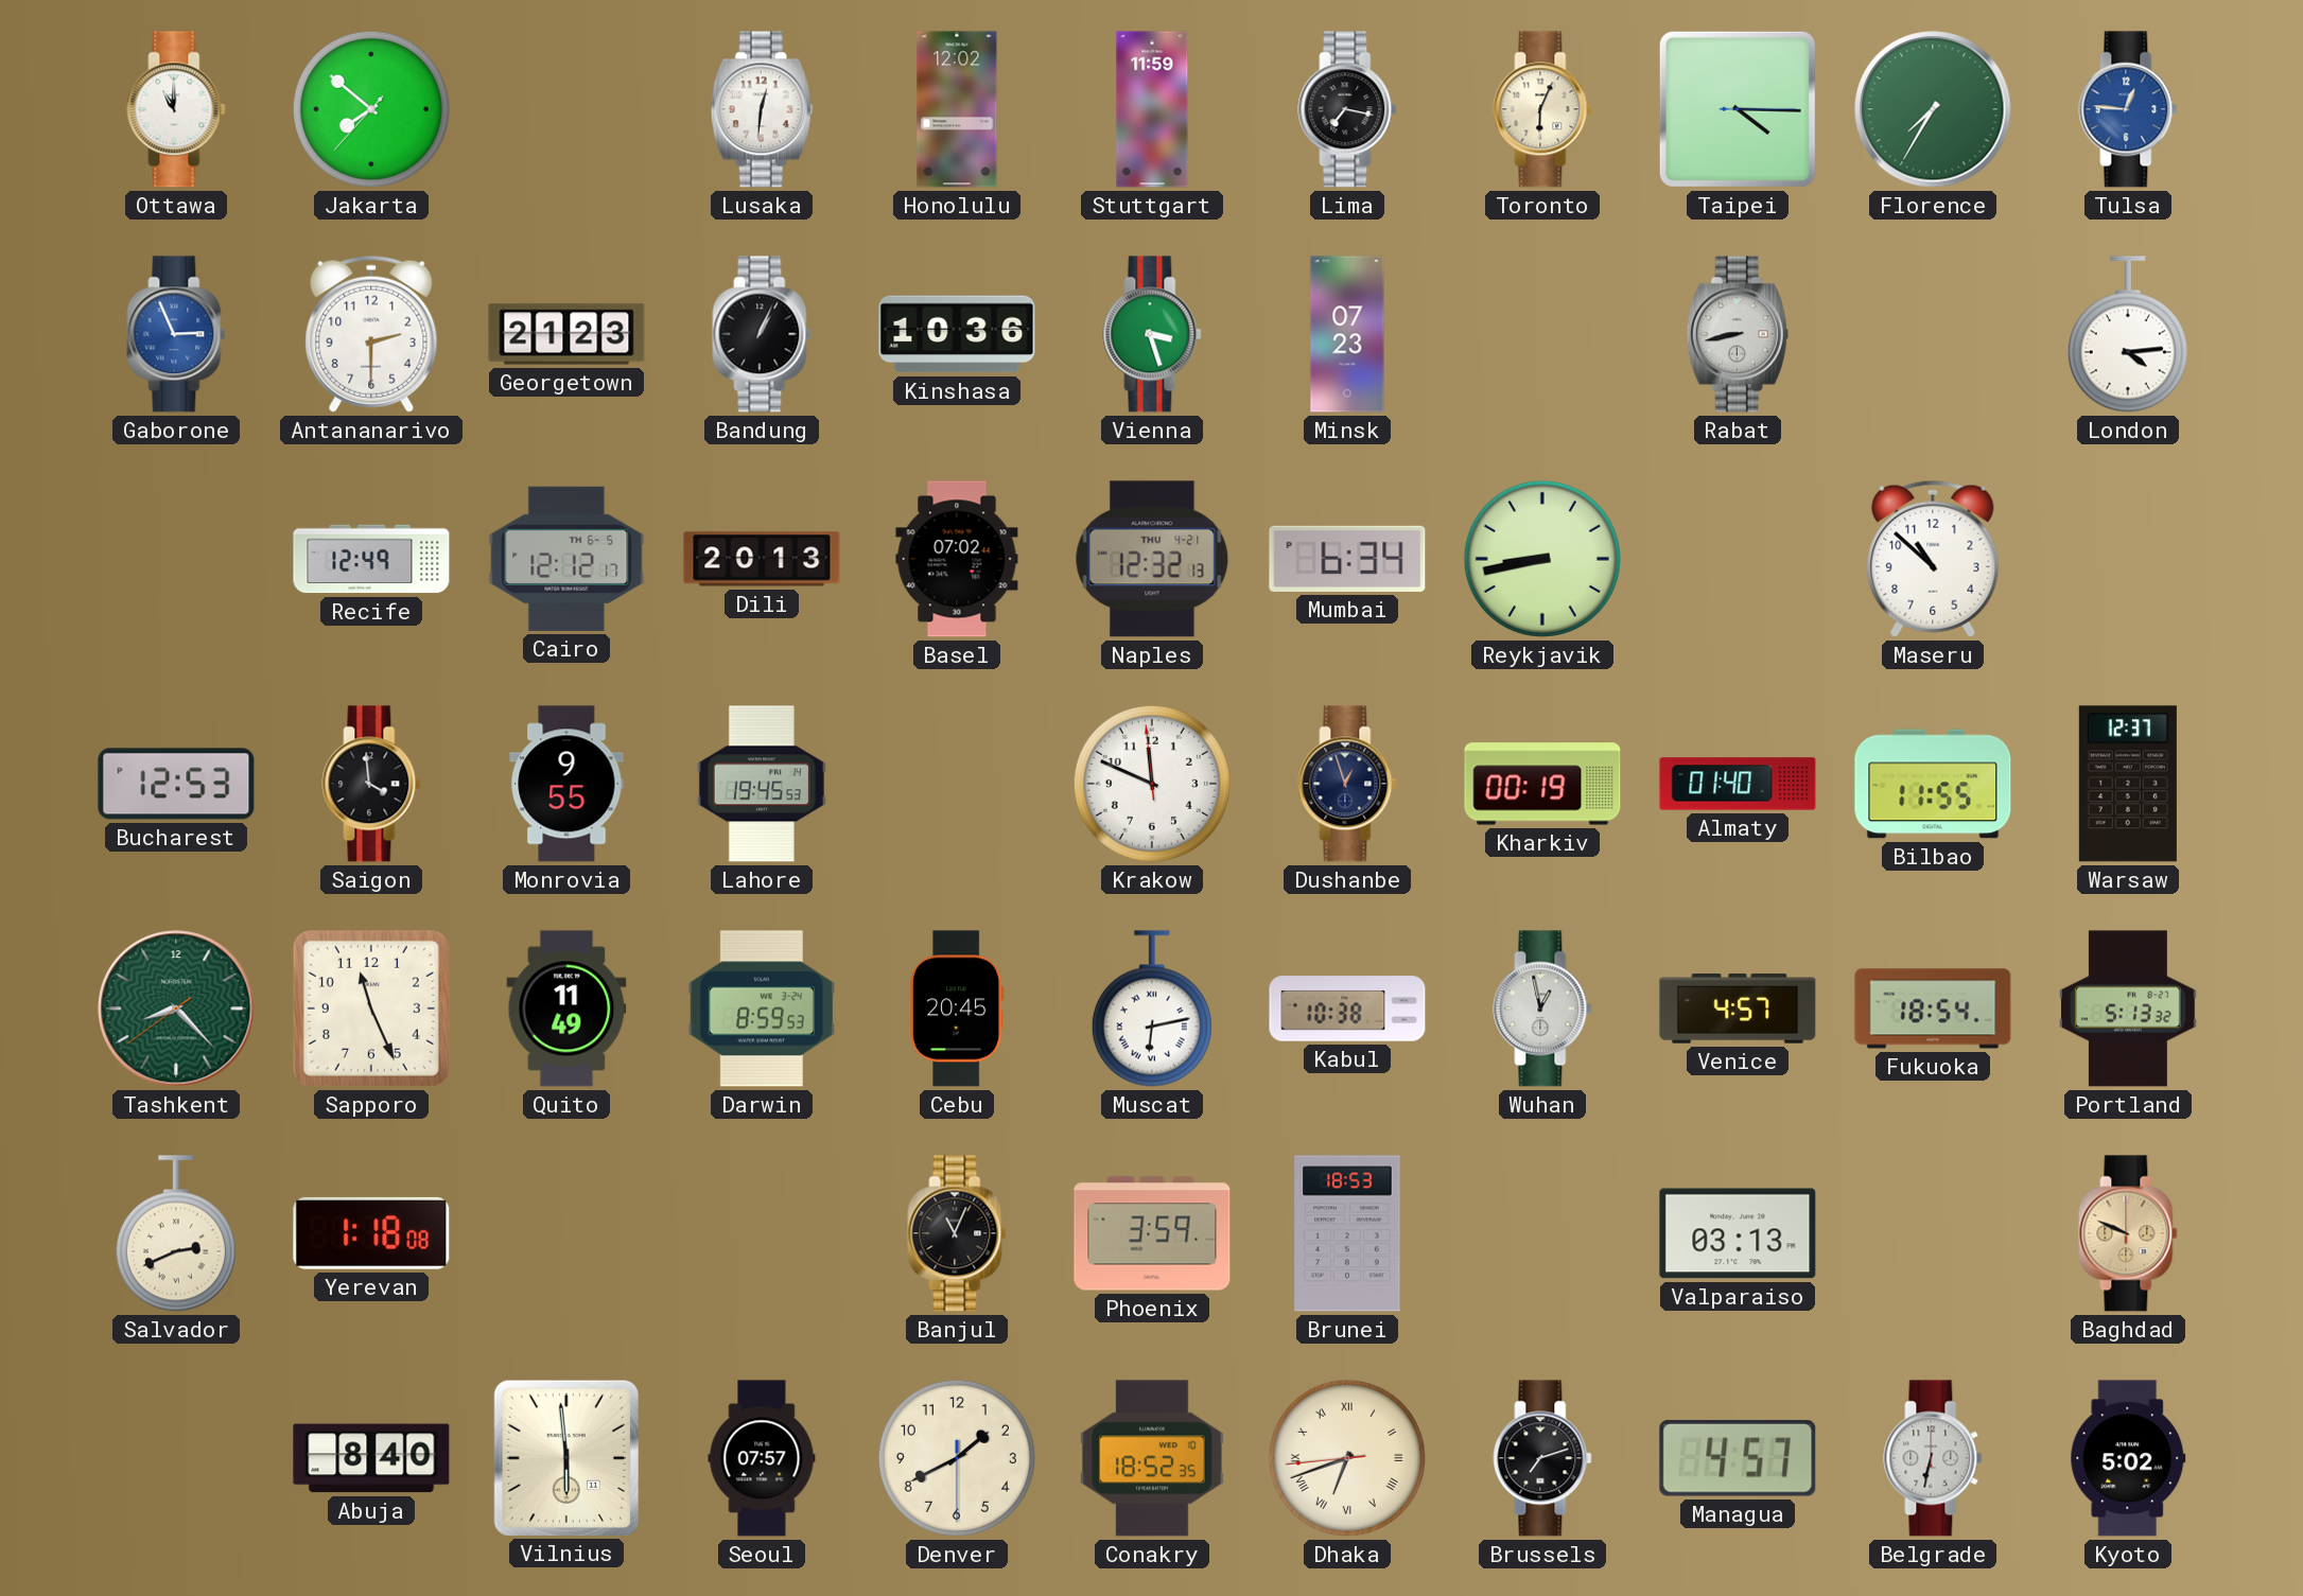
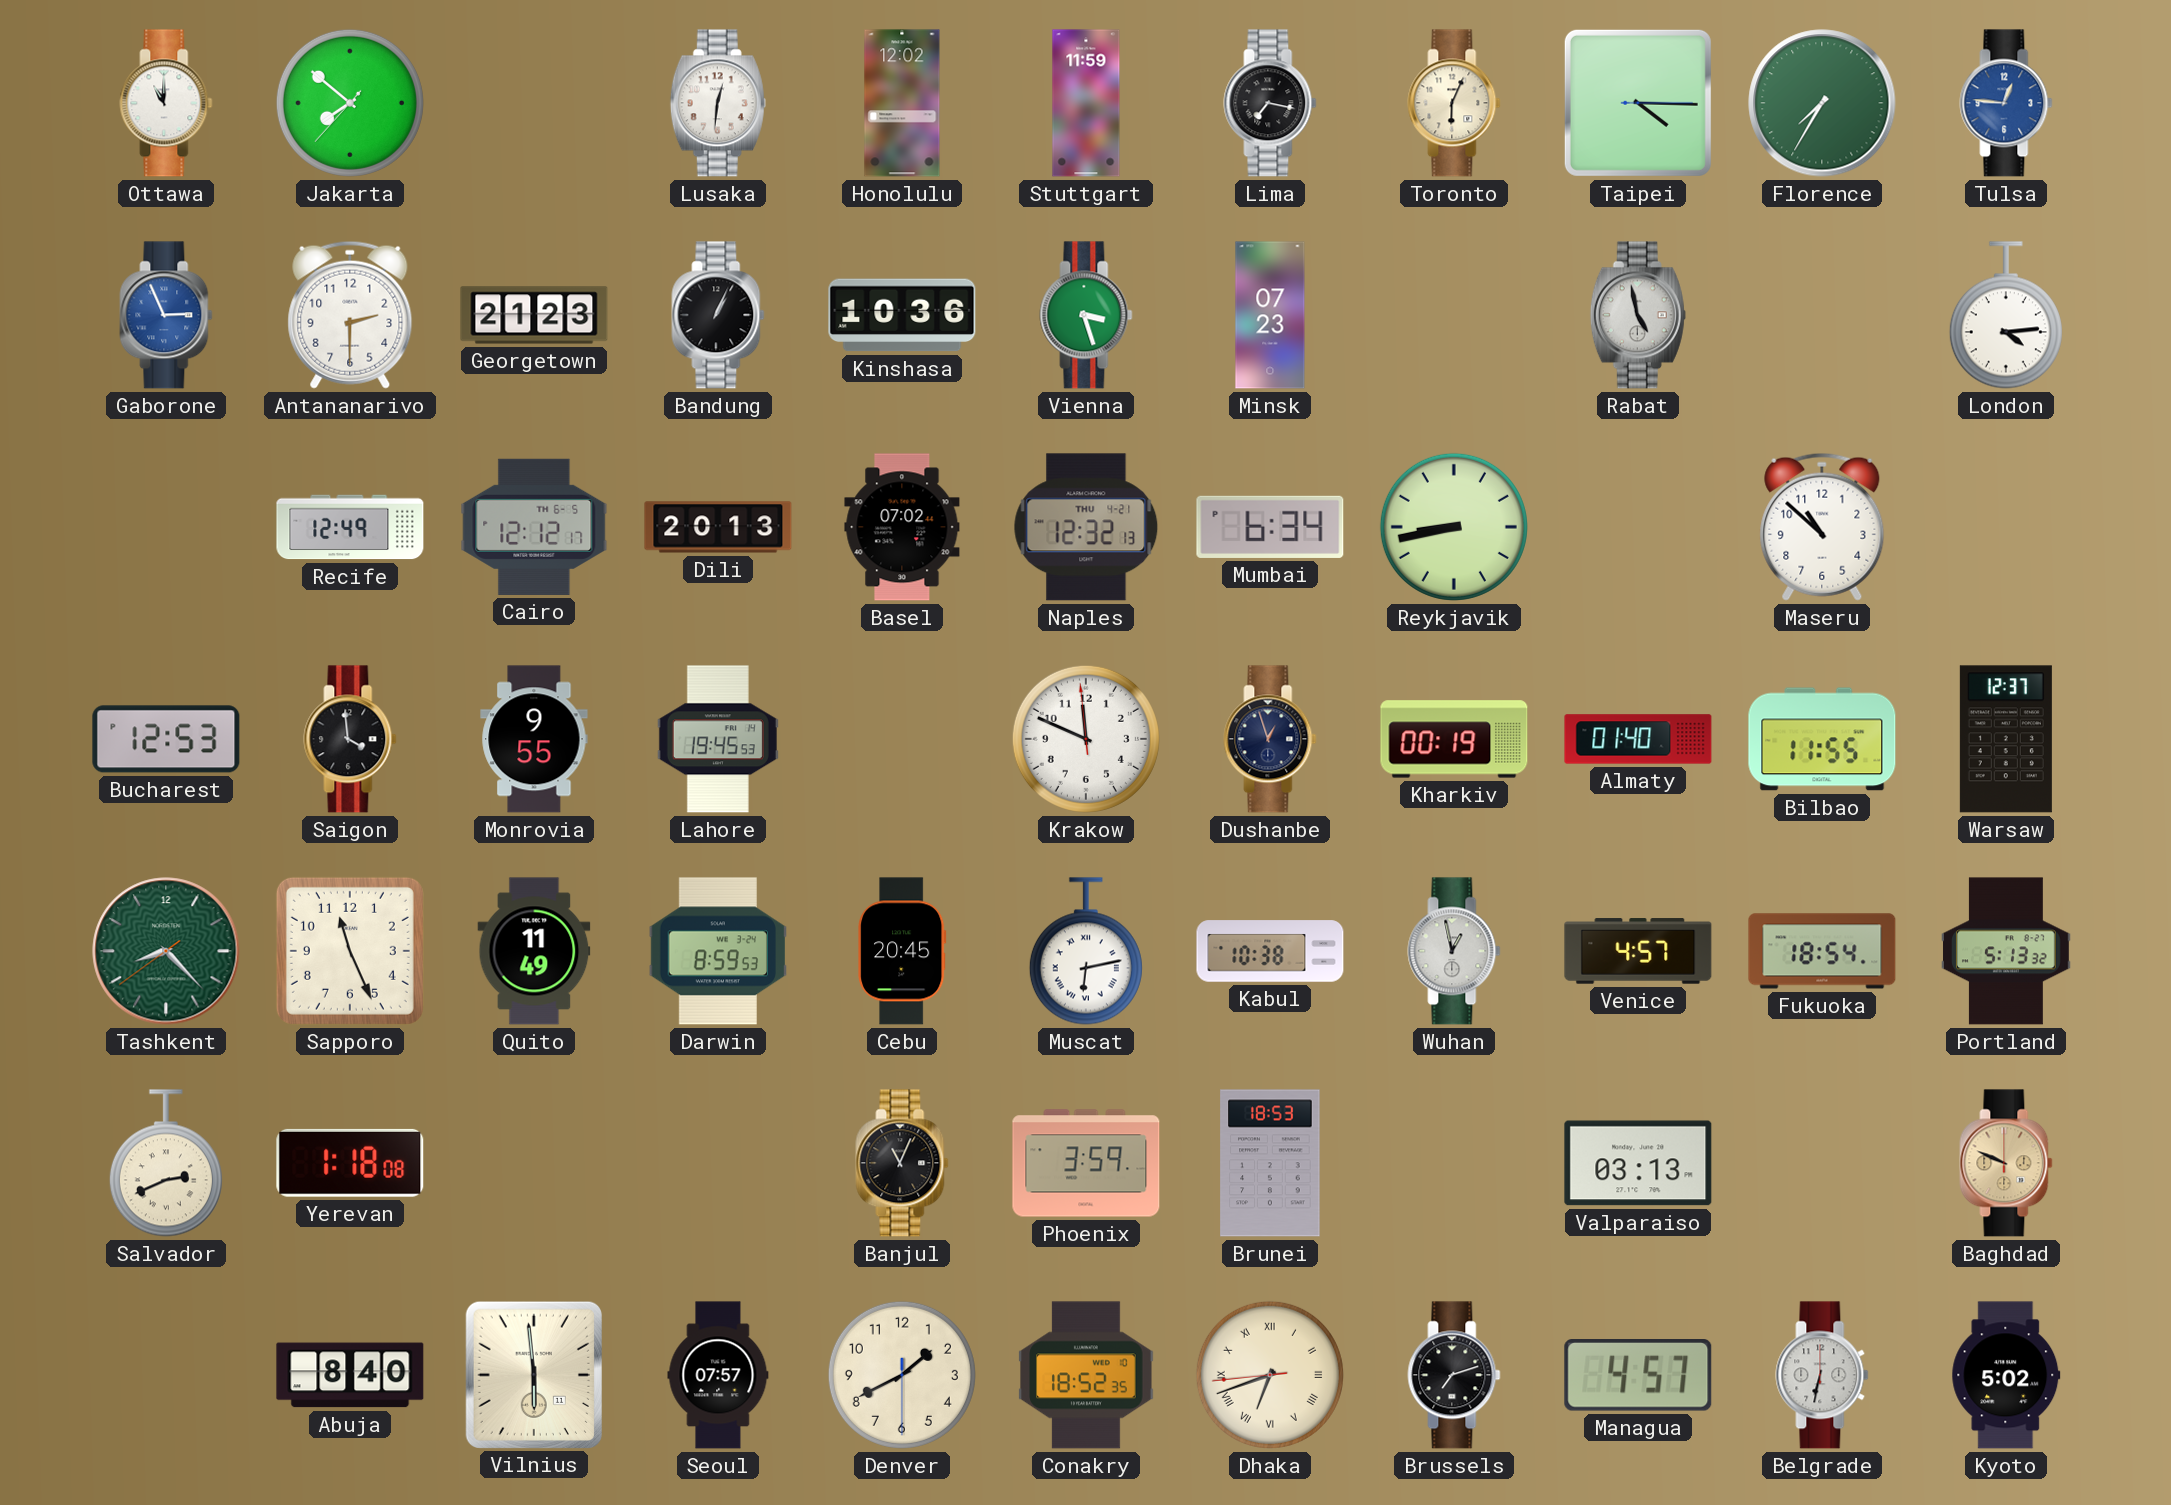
Rabat: 8:43 -> 4:58
